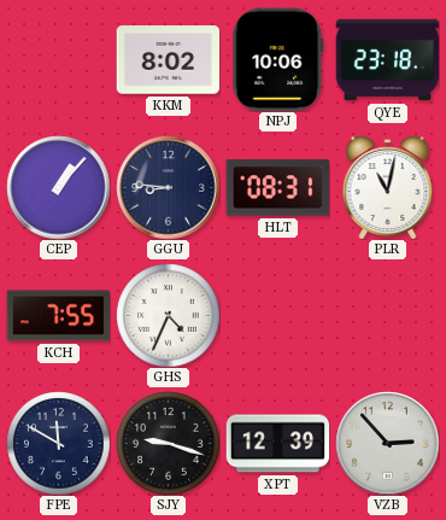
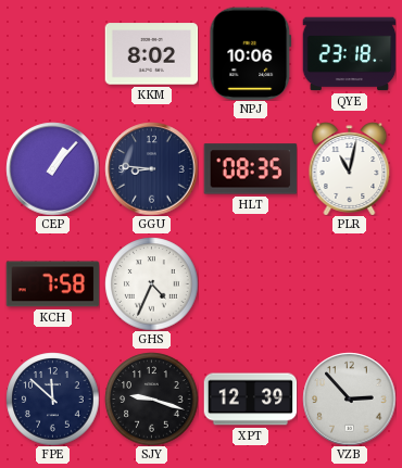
HLT: 08:31 -> 08:35
KCH: 7:55 -> 7:58
FPE: 11:50 -> 11:52
